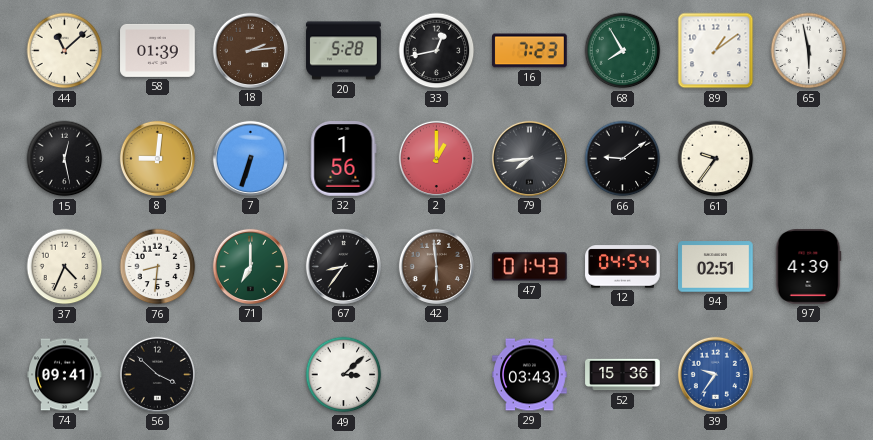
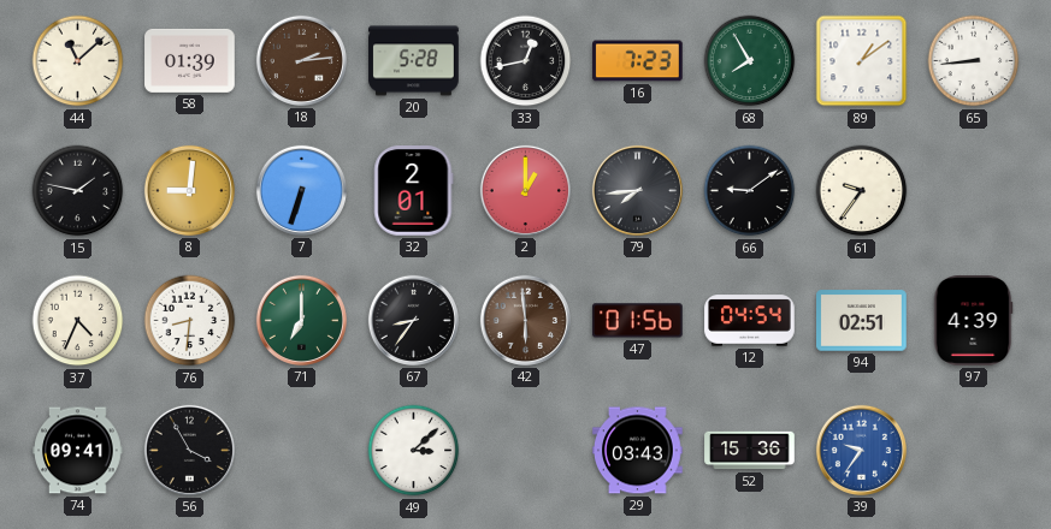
65: 5:58 -> 8:44
15: 12:28 -> 1:47
32: 1:56 -> 2:01
47: 01:43 -> 01:56
56: 3:52 -> 3:55
